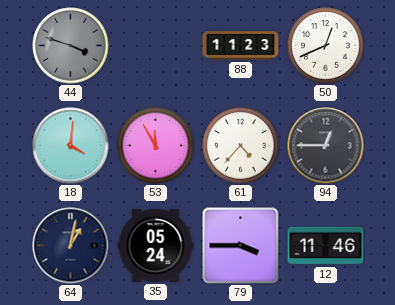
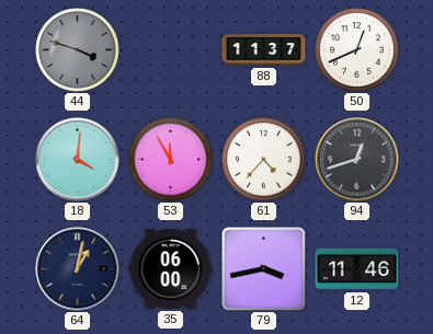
88: 11:23 -> 11:37
94: 12:45 -> 12:42
35: 05:24 -> 06:00
79: 3:45 -> 3:43
